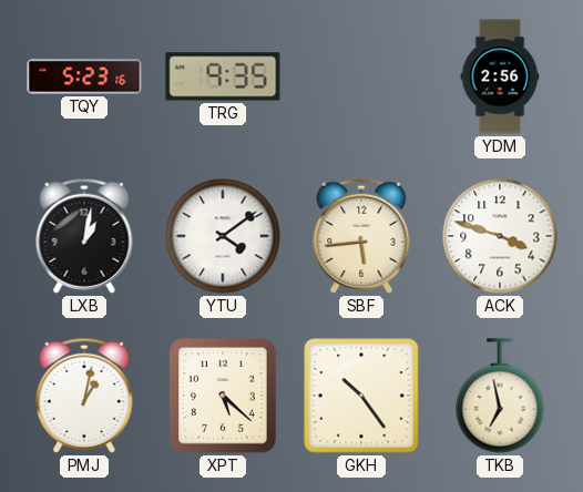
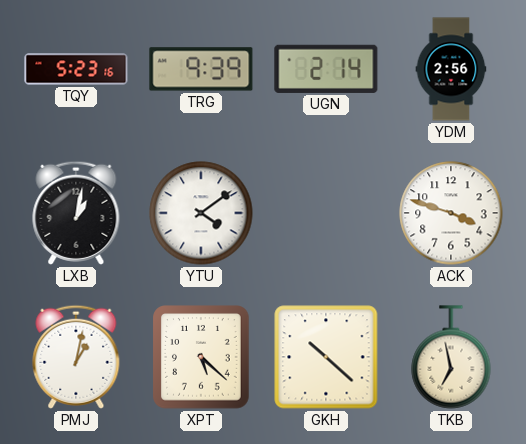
TRG: 9:35 -> 9:39
UGN: none -> 2:14
SBF: 5:44 -> none
GKH: 10:24 -> 10:22
